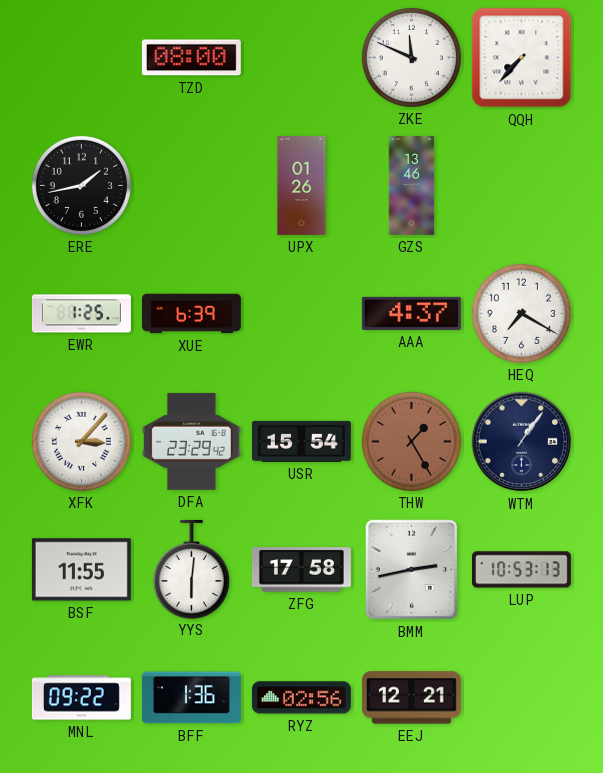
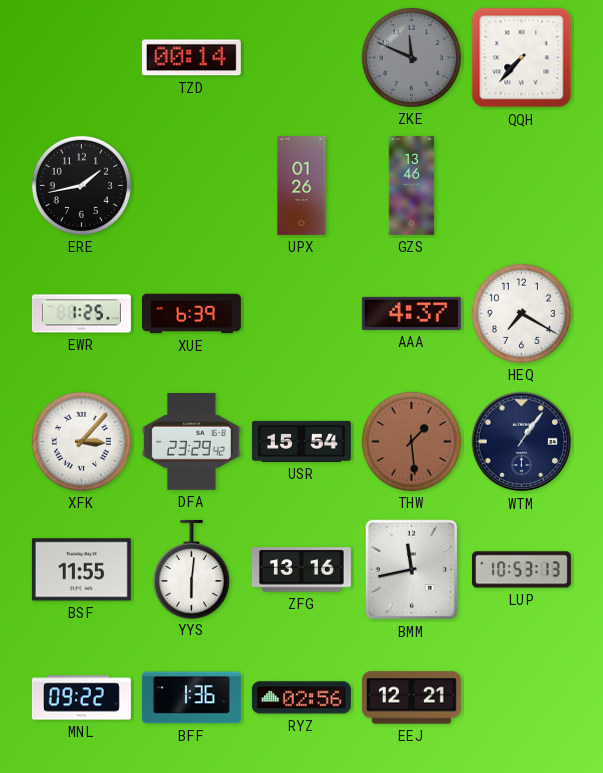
TZD: 08:00 -> 00:14
ZKE dial: white -> grey
THW: 1:25 -> 1:29
ZFG: 17:58 -> 13:16
BMM: 2:43 -> 11:43
